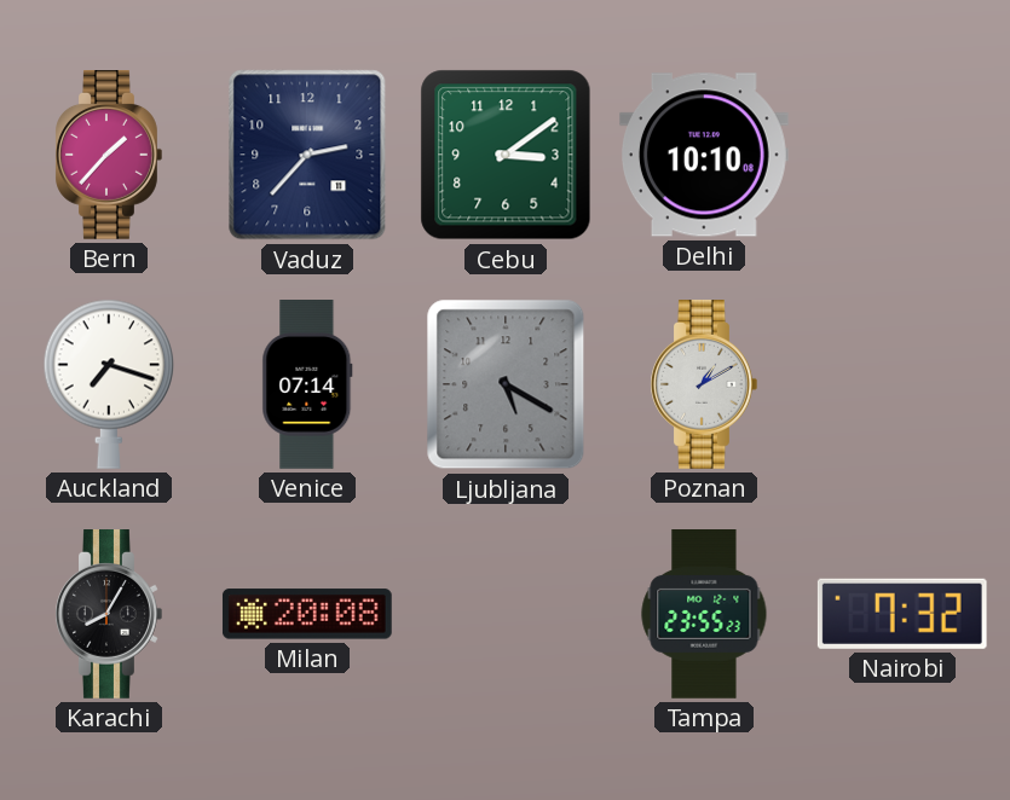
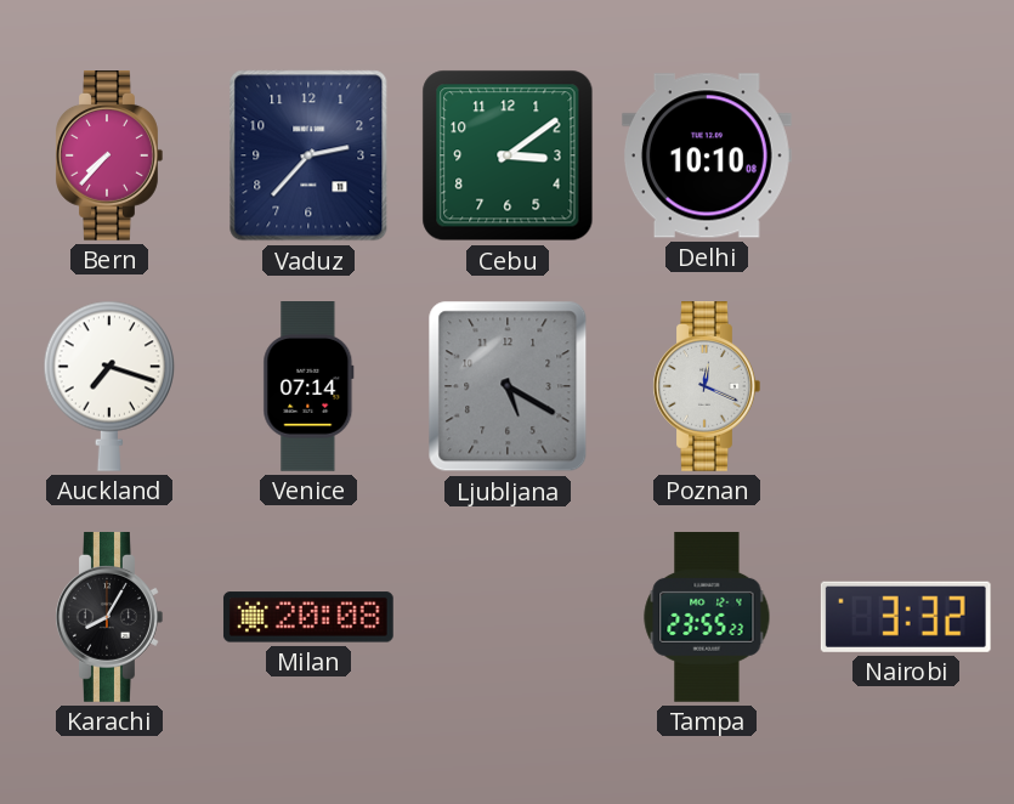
Bern: 1:37 -> 7:37
Poznan: 1:10 -> 12:19
Nairobi: 7:32 -> 3:32
